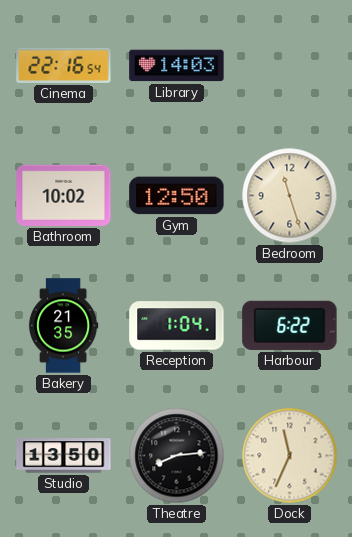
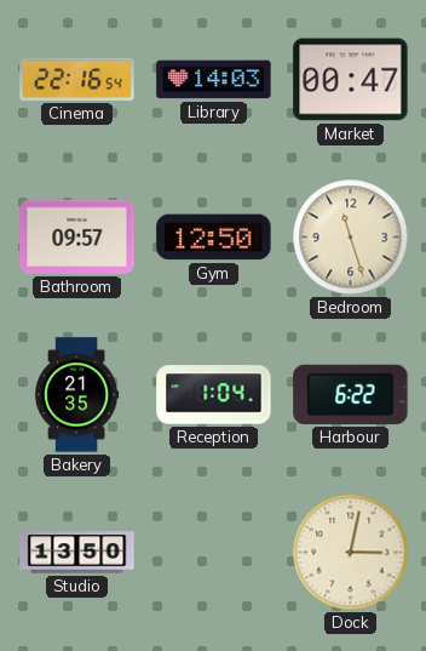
Market: none -> 00:47
Bathroom: 10:02 -> 09:57
Theatre: 8:14 -> none
Dock: 11:34 -> 3:02
